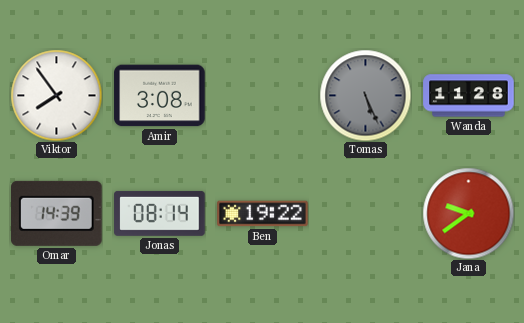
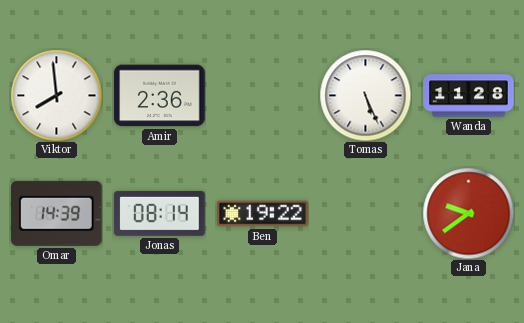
Viktor: 7:54 -> 7:59
Amir: 3:08 -> 2:36
Tomas dial: grey -> white
